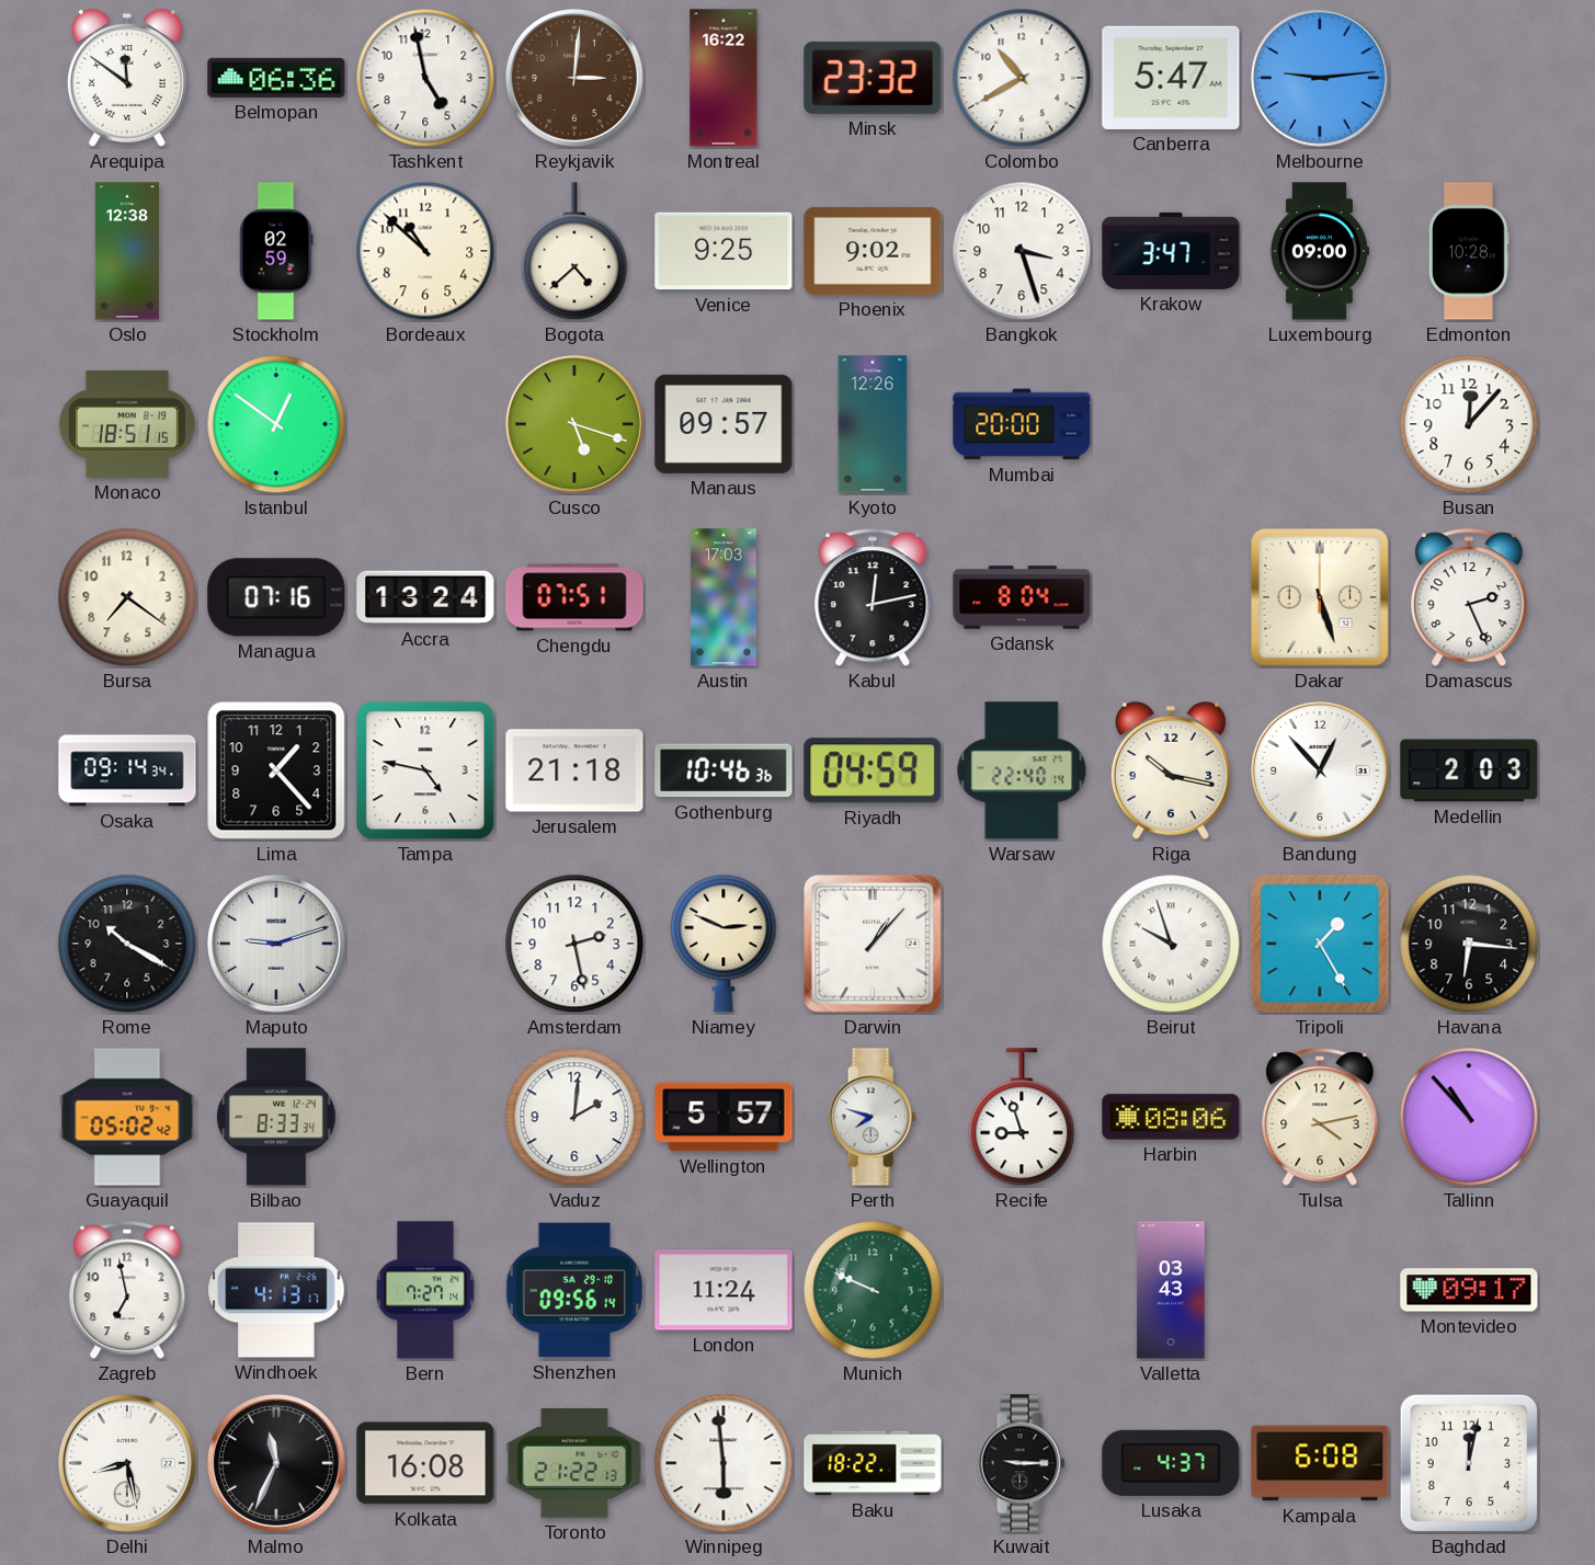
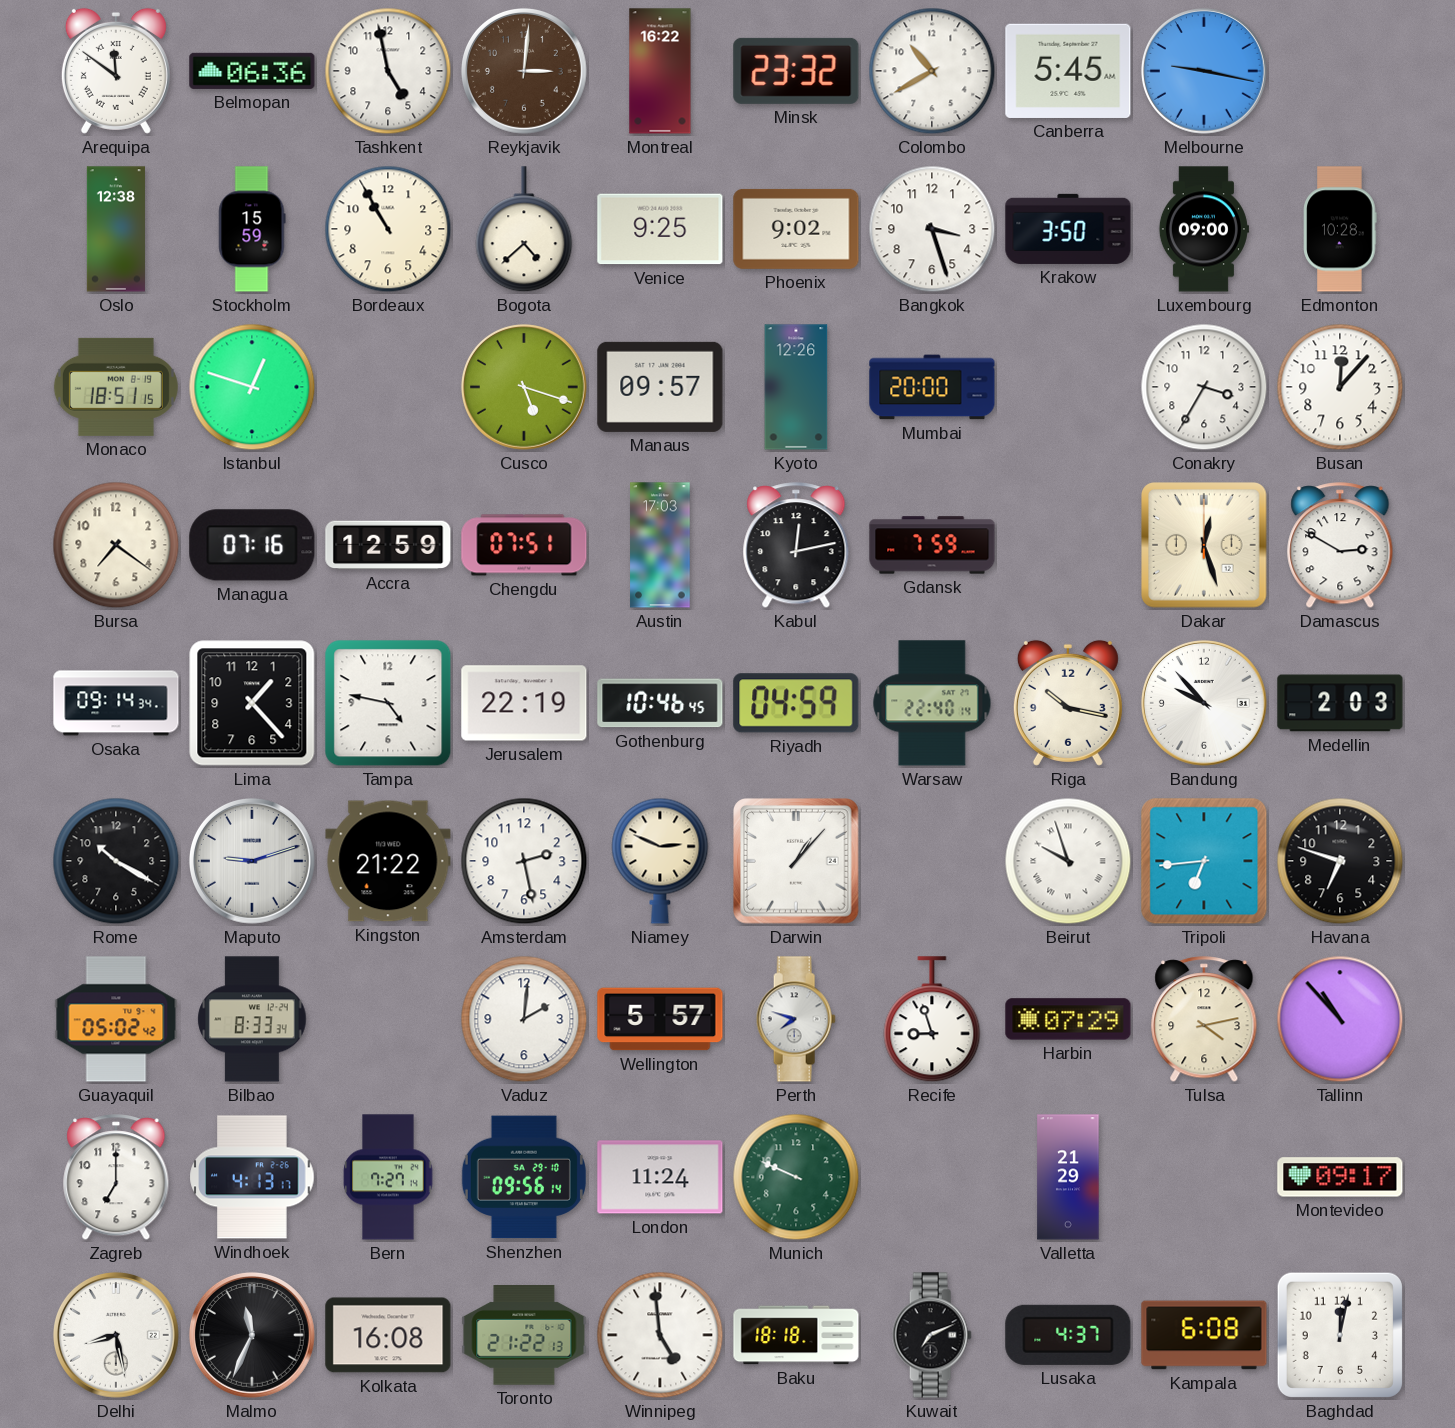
Canberra: 5:47 -> 5:45
Melbourne: 9:14 -> 9:17
Stockholm: 02:59 -> 15:59
Bordeaux: 10:52 -> 10:55
Krakow: 3:47 -> 3:50
Istanbul: 12:51 -> 12:48
Conakry: none -> 3:35
Accra: 13:24 -> 12:59
Gdansk: 8:04 -> 7:59
Dakar: 5:27 -> 12:27
Damascus: 2:26 -> 2:50
Jerusalem: 21:18 -> 22:19
Gothenburg: 10:46:36 -> 10:46:45
Bandung: 12:53 -> 9:53
Kingston: none -> 21:22
Tripoli: 1:25 -> 6:44
Havana: 6:16 -> 6:48
Harbin: 08:06 -> 07:29
Zagreb: 6:58 -> 7:00
Valletta: 03:43 -> 21:29
Winnipeg: 5:59 -> 4:59
Baku: 18:22 -> 18:18
Kuwait: 9:15 -> 7:11
